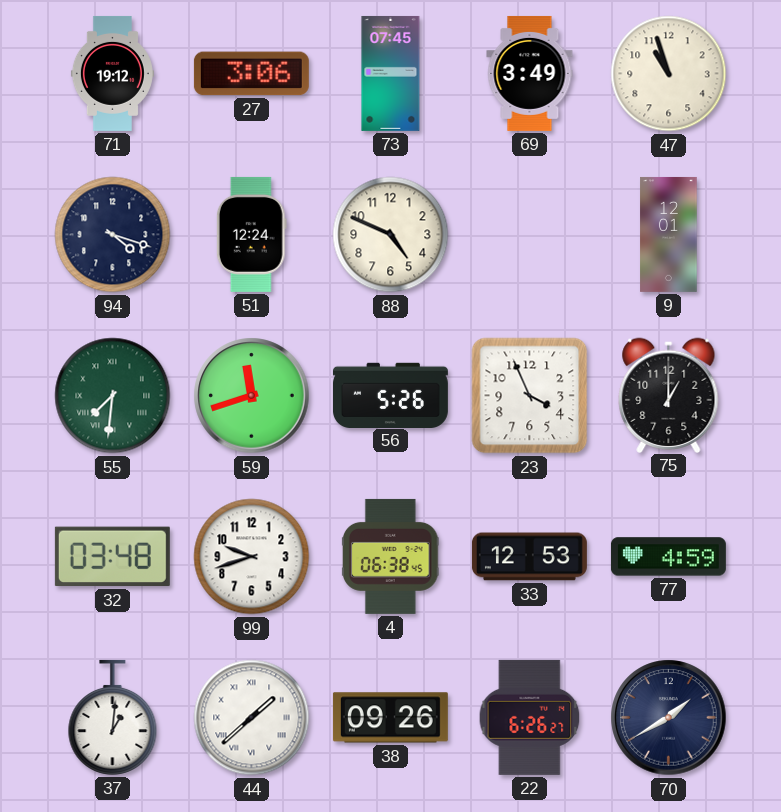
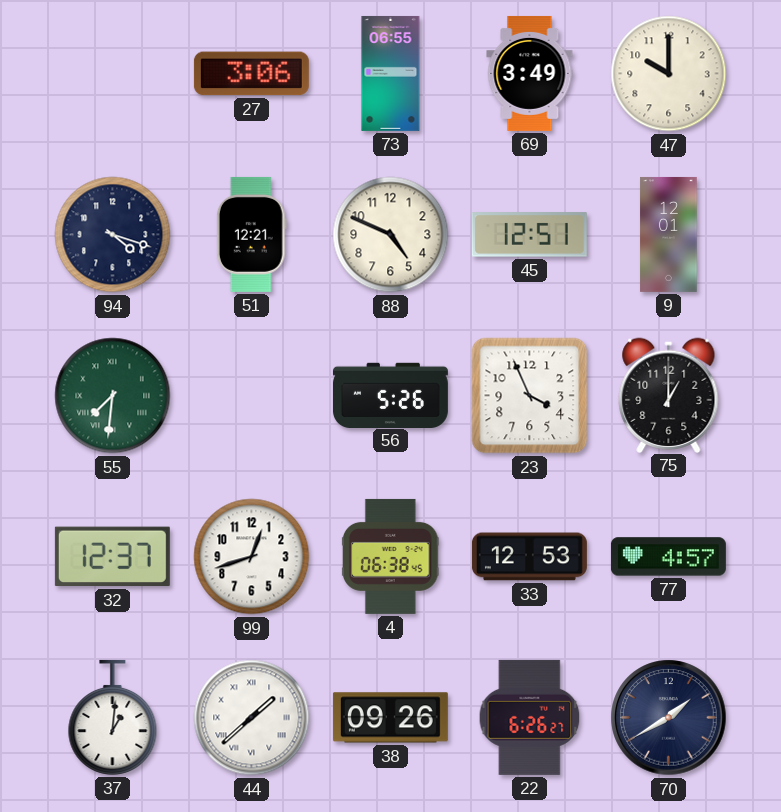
71: 19:12 -> none
73: 07:45 -> 06:55
47: 10:57 -> 10:00
51: 12:24 -> 12:21
45: none -> 12:51
59: 11:42 -> none
32: 03:48 -> 12:37
99: 9:42 -> 12:42
77: 4:59 -> 4:57
